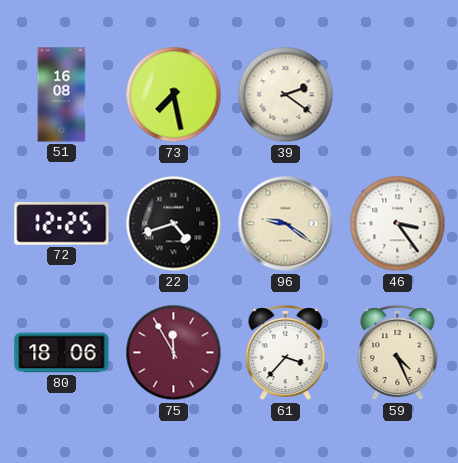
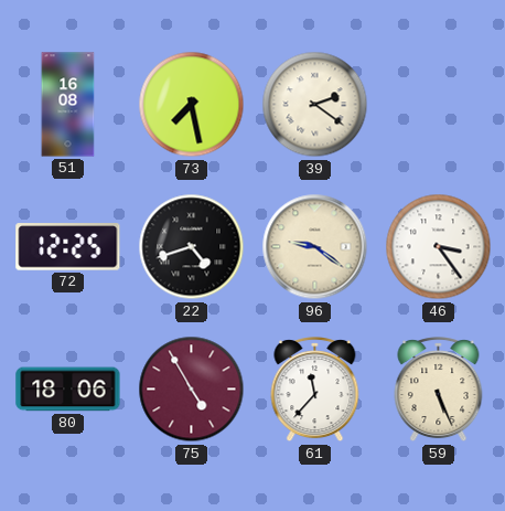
75: 11:55 -> 4:55
61: 3:37 -> 11:37
59: 4:26 -> 5:26
